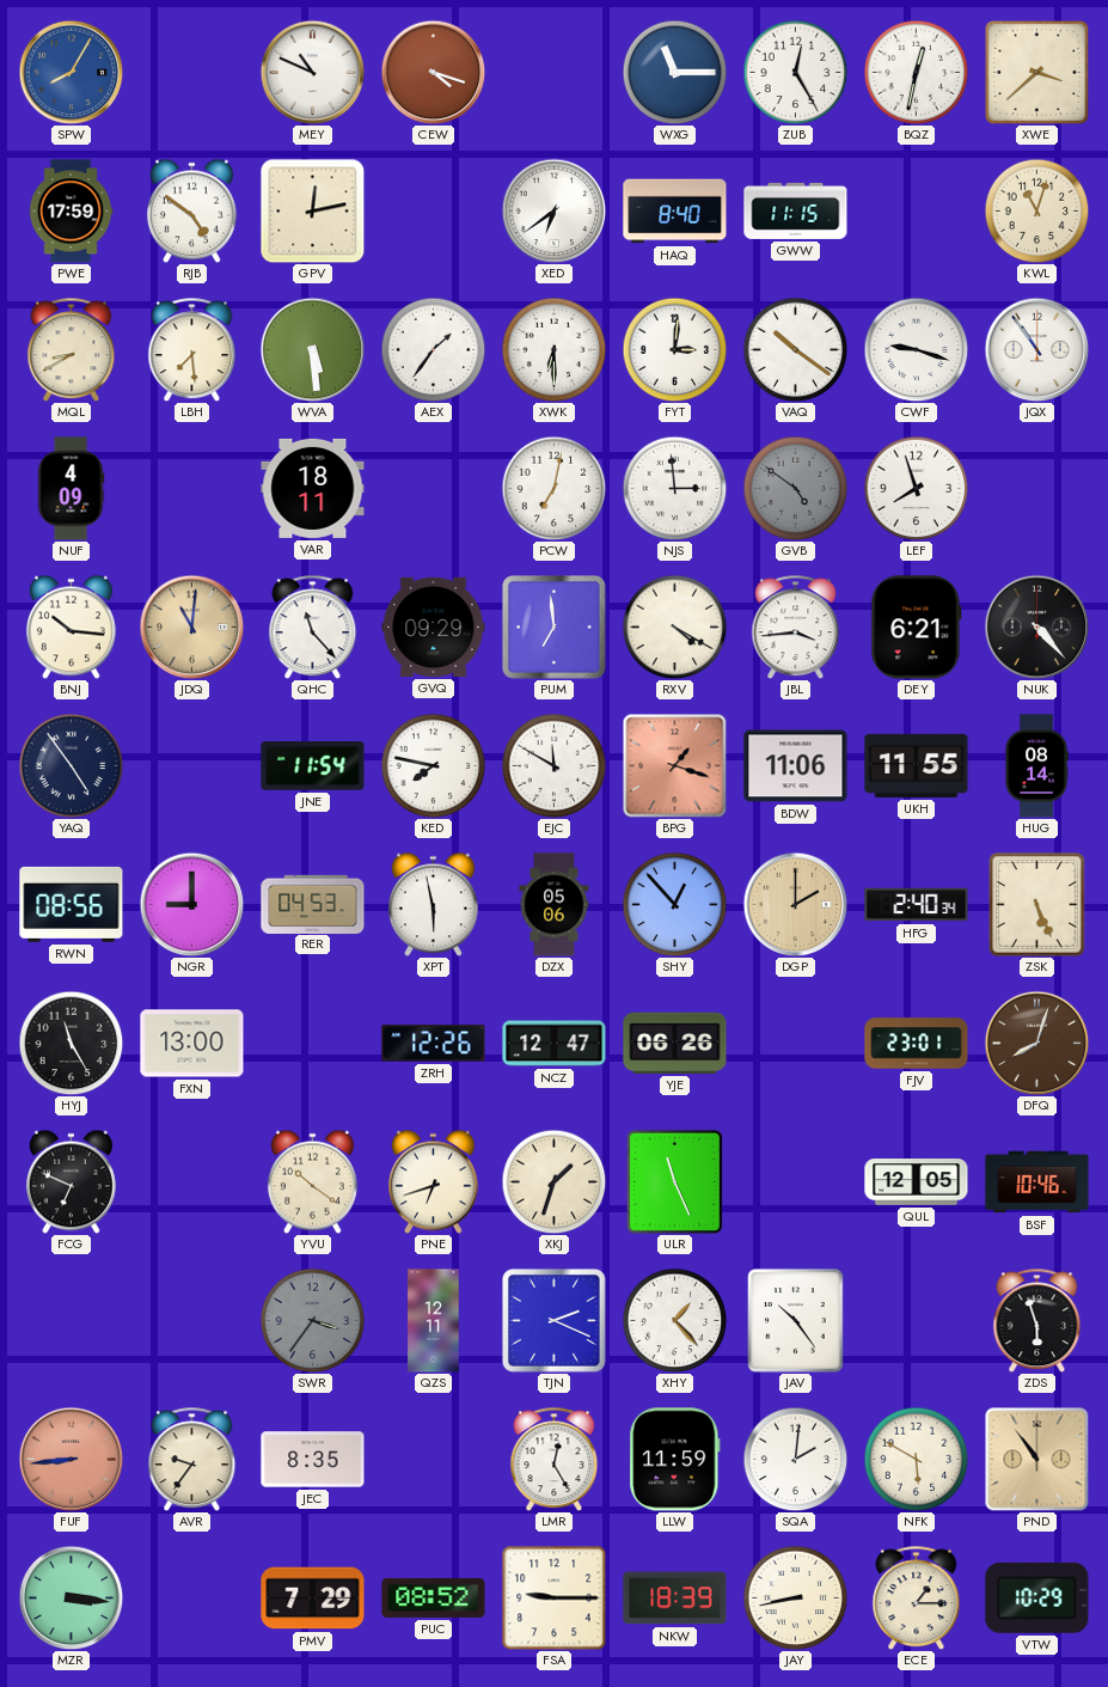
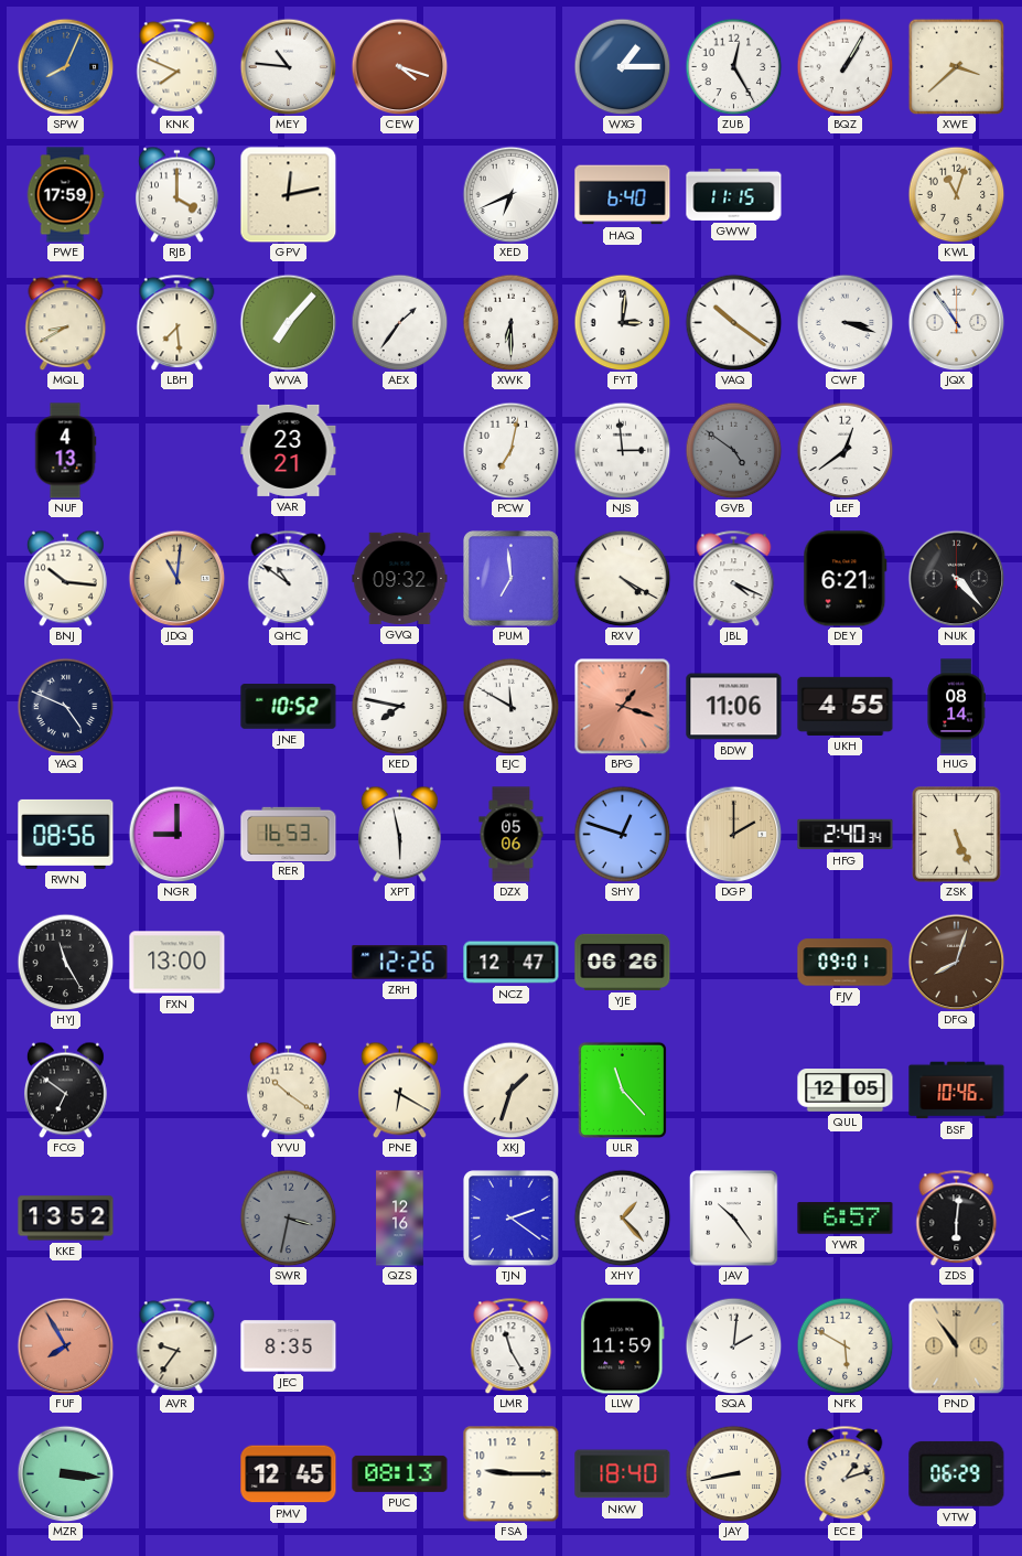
SPW: 8:05 -> 8:04
KNK: none -> 7:49
MEY: 10:49 -> 10:46
WXG: 11:15 -> 1:15
BQZ: 12:32 -> 1:05
RJB: 4:51 -> 4:00
XED: 6:39 -> 6:41
HAQ: 8:40 -> 6:40
WVA: 5:29 -> 7:07
CWF: 9:18 -> 3:18
NUF: 4:09 -> 4:13
VAR: 18:11 -> 23:21
LEF: 7:57 -> 12:39
QHC: 11:23 -> 10:51
GVQ: 09:29 -> 09:32
JBL: 3:44 -> 4:19
YAQ: 4:54 -> 4:49
JNE: 11:54 -> 10:52
UKH: 11:55 -> 4:55
RER: 04:53 -> 16:53
SHY: 12:53 -> 12:48
FJV: 23:01 -> 09:01
FCG: 6:49 -> 6:51
PNE: 6:42 -> 6:20
ULR: 11:26 -> 11:23
KKE: none -> 13:52
SWR: 3:36 -> 3:32
QZS: 12:11 -> 12:16
TJN: 2:19 -> 2:21
YWR: none -> 6:57
ZDS: 5:57 -> 6:01
FUF: 8:44 -> 7:55
LMR: 12:25 -> 11:25
PMV: 7:29 -> 12:45
PUC: 08:52 -> 08:13
NKW: 18:39 -> 18:40
ECE: 1:15 -> 1:12
VTW: 10:29 -> 06:29
